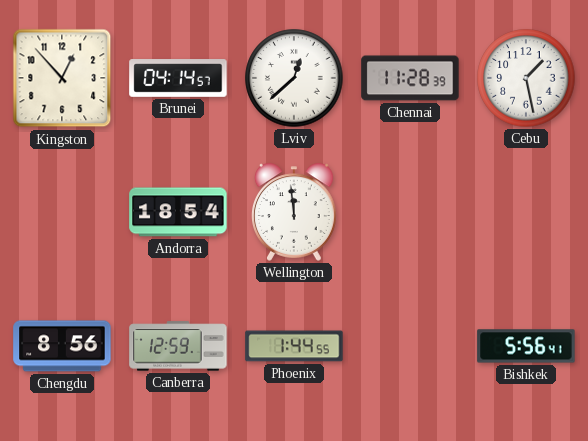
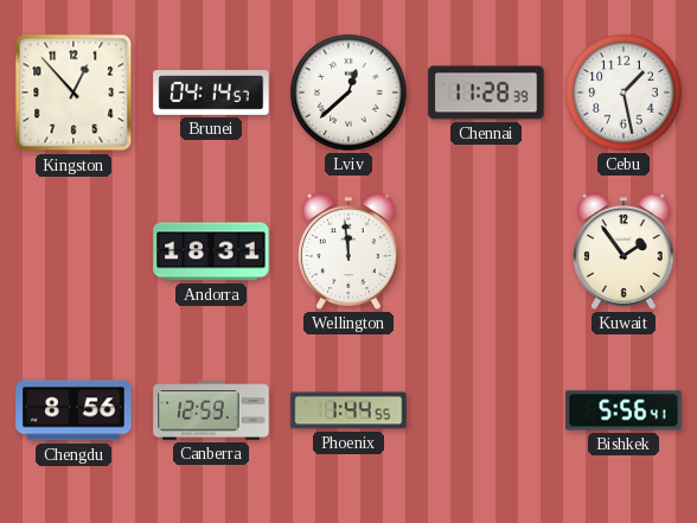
Andorra: 18:54 -> 18:31
Kuwait: none -> 1:54
